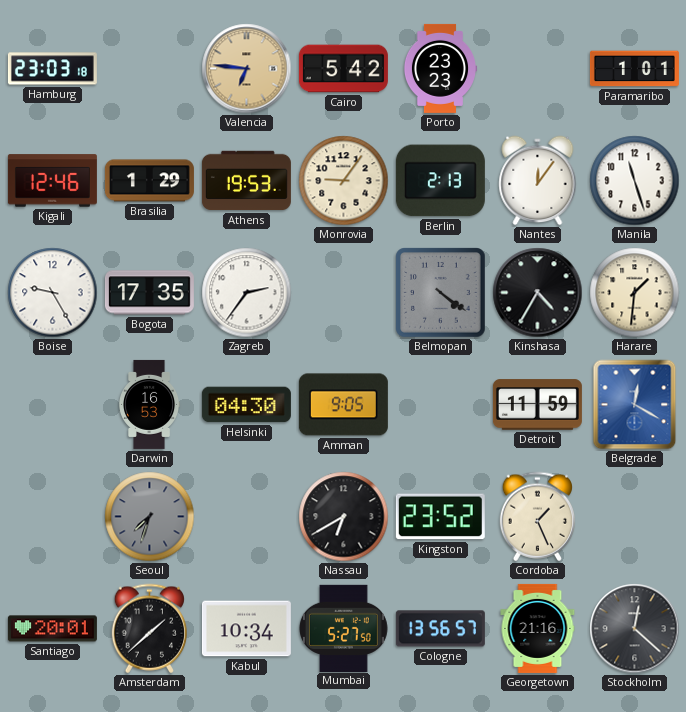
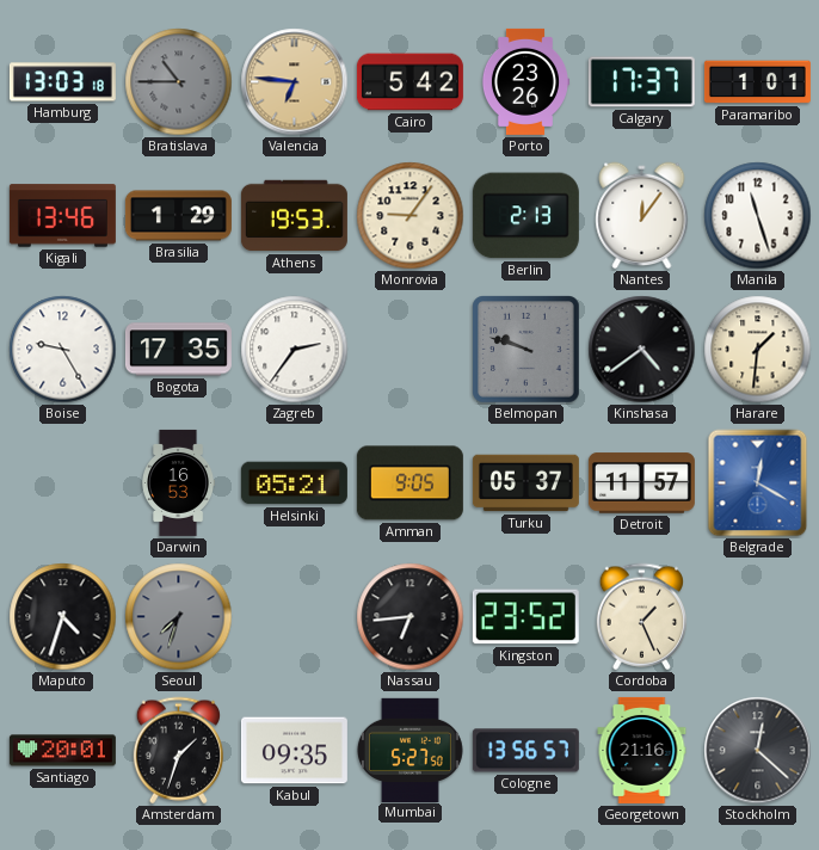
Hamburg: 23:03 -> 13:03
Bratislava: none -> 10:45
Porto: 23:23 -> 23:26
Calgary: none -> 17:37
Kigali: 12:46 -> 13:46
Belmopan: 4:21 -> 9:48
Kinshasa: 4:35 -> 4:39
Helsinki: 04:30 -> 05:21
Turku: none -> 05:37
Detroit: 11:59 -> 11:57
Maputo: none -> 4:33
Nassau: 6:40 -> 6:44
Amsterdam: 1:38 -> 1:33
Kabul: 10:34 -> 09:35
